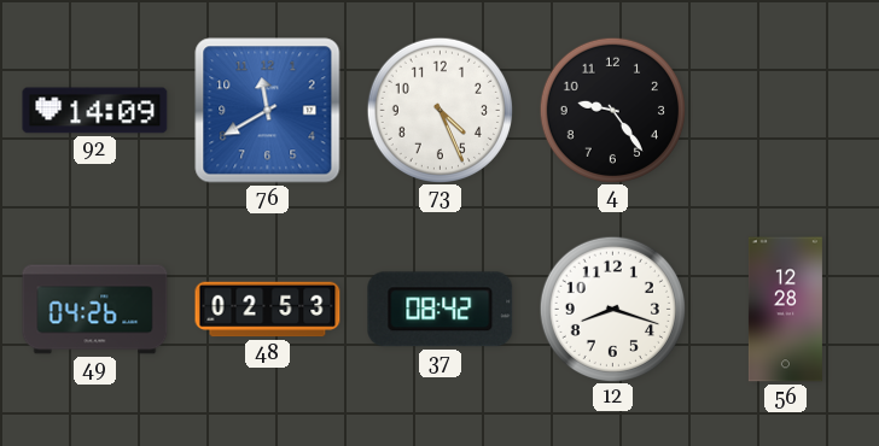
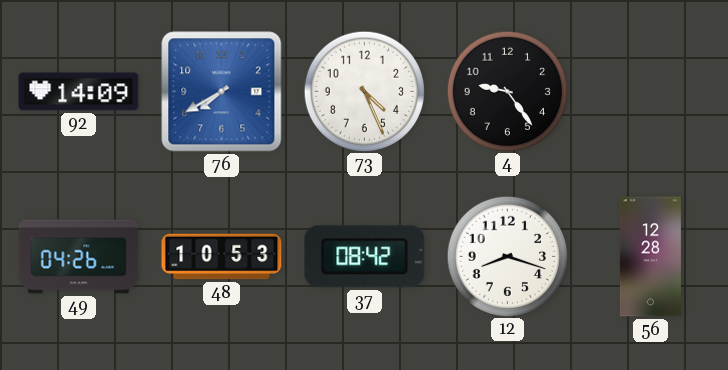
76: 11:40 -> 7:40
48: 02:53 -> 10:53
